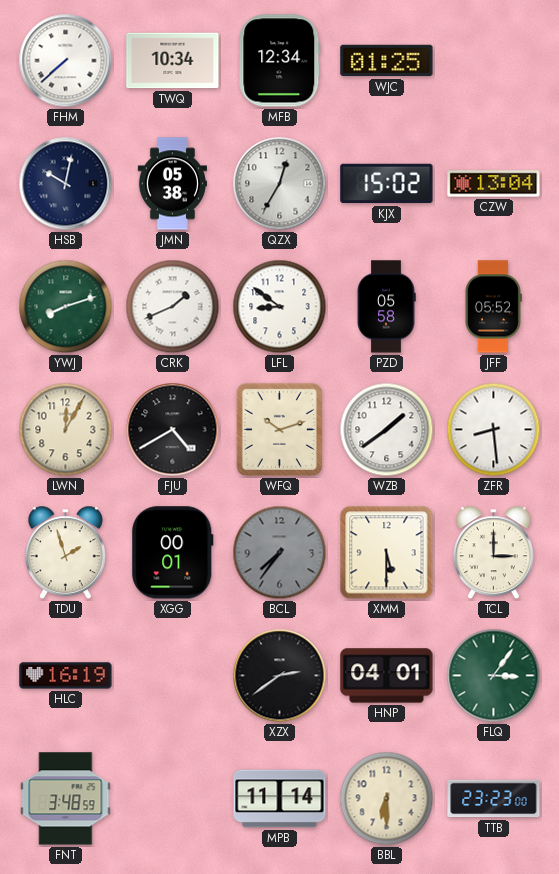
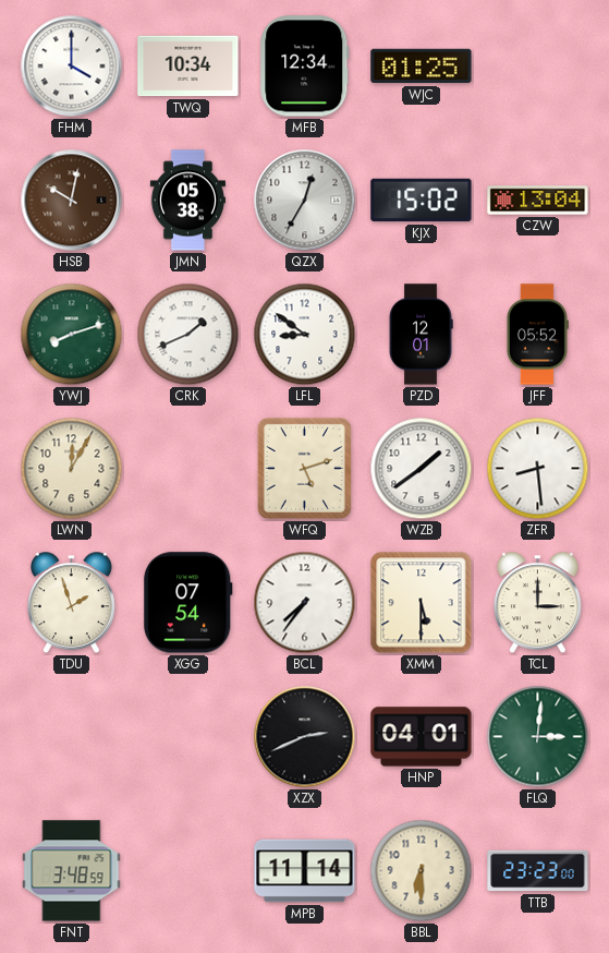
FHM: 7:38 -> 4:00
HSB dial: navy -> brown
PZD: 05:58 -> 12:01
FJU: 4:40 -> none
WFQ: 10:12 -> 5:12
XGG: 00:01 -> 07:54
BCL dial: grey -> white
HLC: 16:19 -> none
XZX: 2:39 -> 2:41
FLQ: 3:06 -> 3:01
